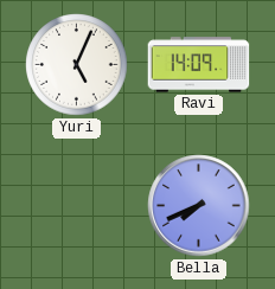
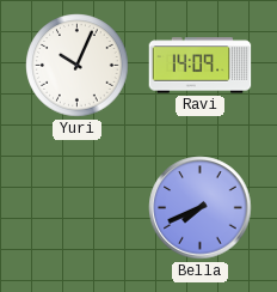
Yuri: 5:04 -> 10:04
